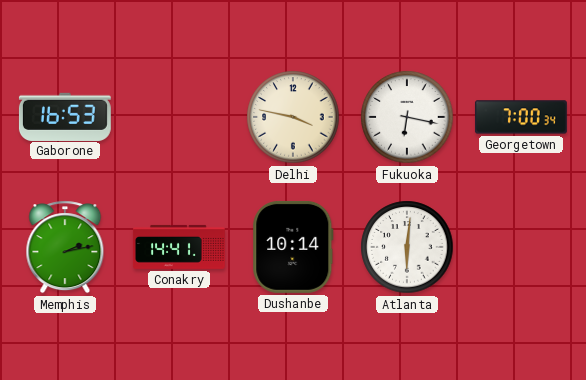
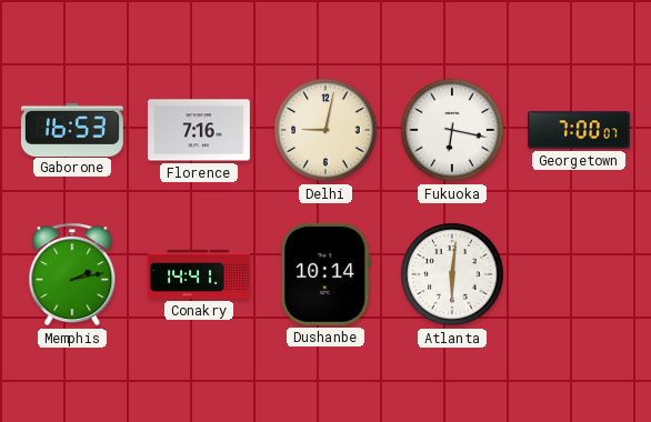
Florence: none -> 7:16
Delhi: 3:47 -> 9:02
Georgetown: 7:00:34 -> 7:00:07
